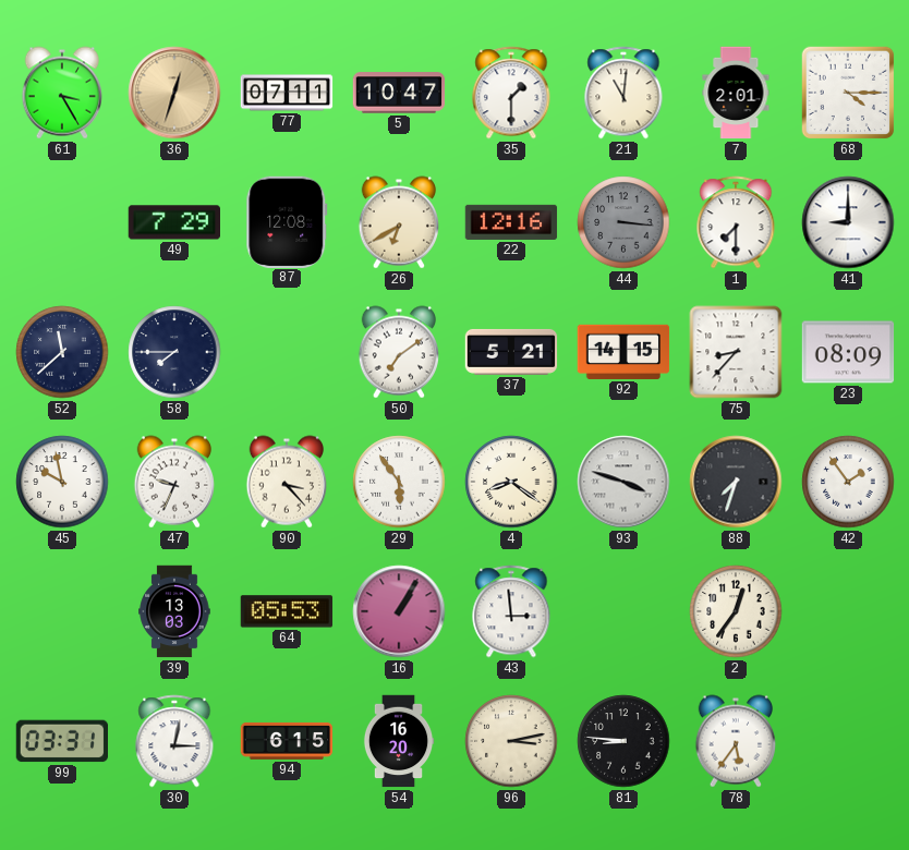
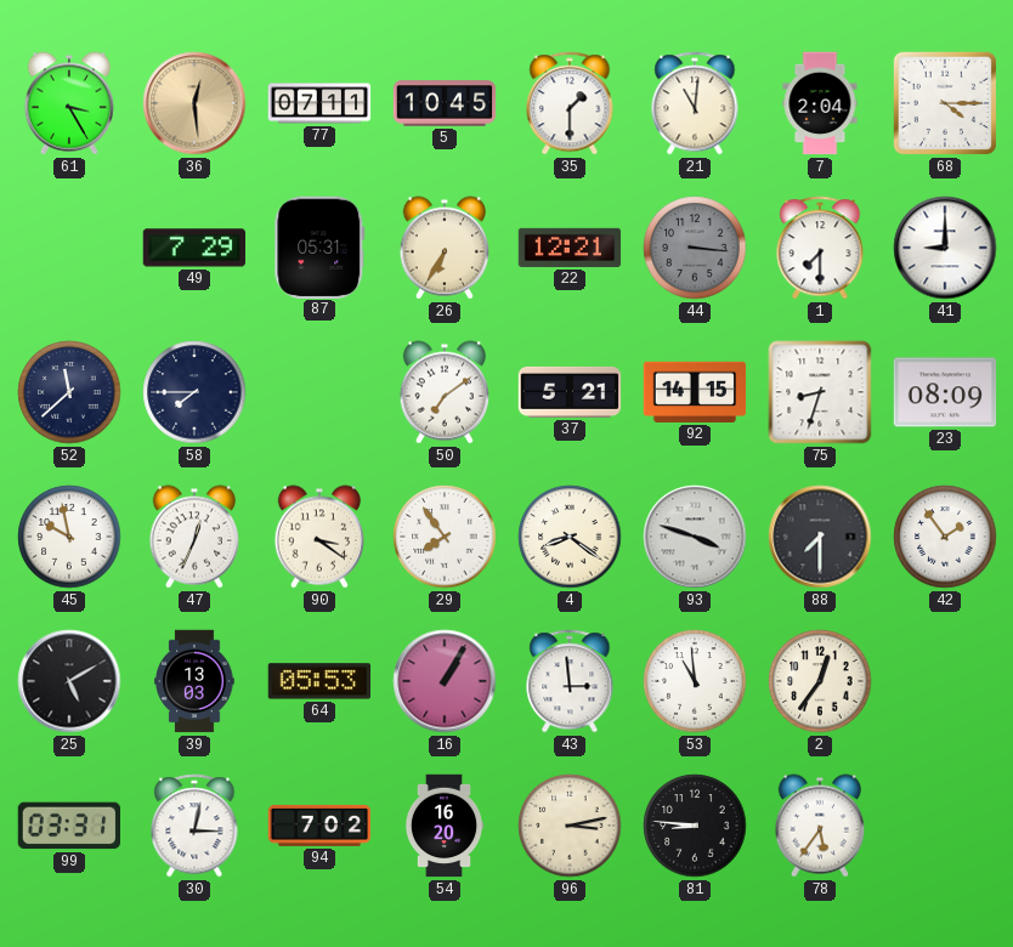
36: 12:33 -> 12:29
5: 10:47 -> 10:45
7: 2:01 -> 2:04
87: 12:08 -> 05:31
26: 6:40 -> 6:35
22: 12:16 -> 12:21
75: 8:37 -> 8:33
47: 9:34 -> 12:34
90: 3:23 -> 3:21
29: 5:54 -> 7:54
88: 7:33 -> 7:30
25: none -> 5:10
53: none -> 10:59
94: 6:15 -> 7:02
